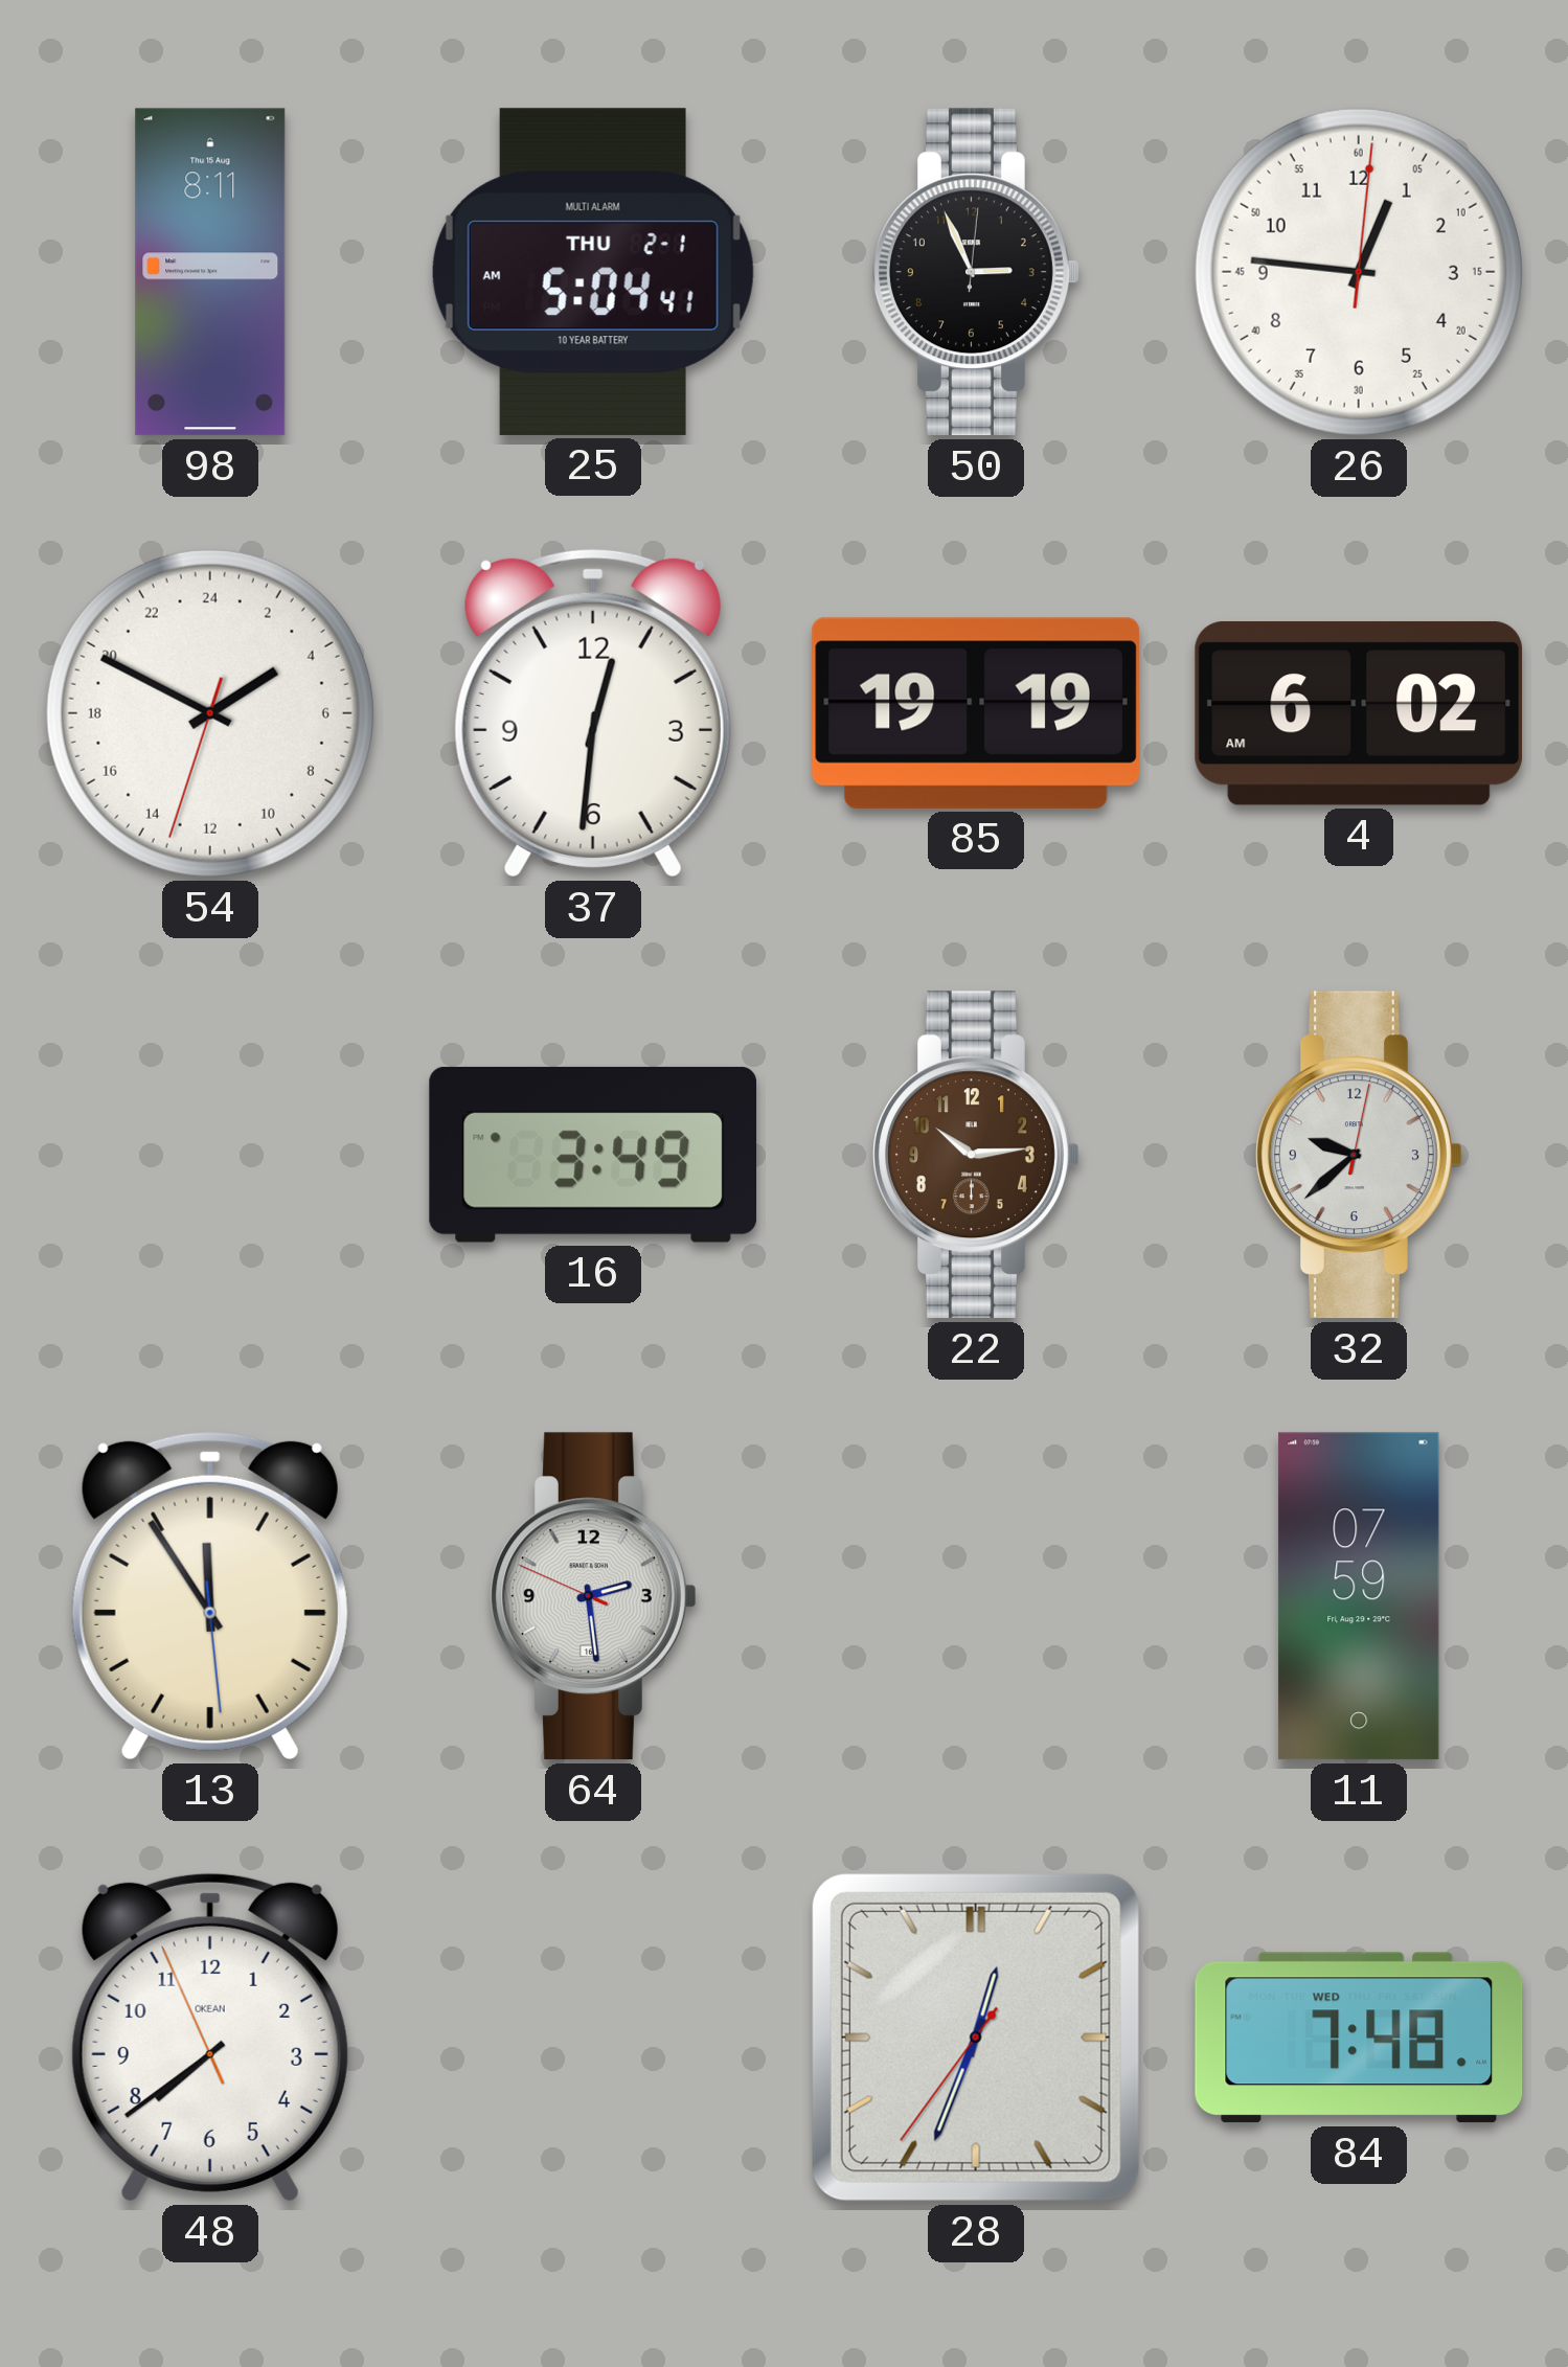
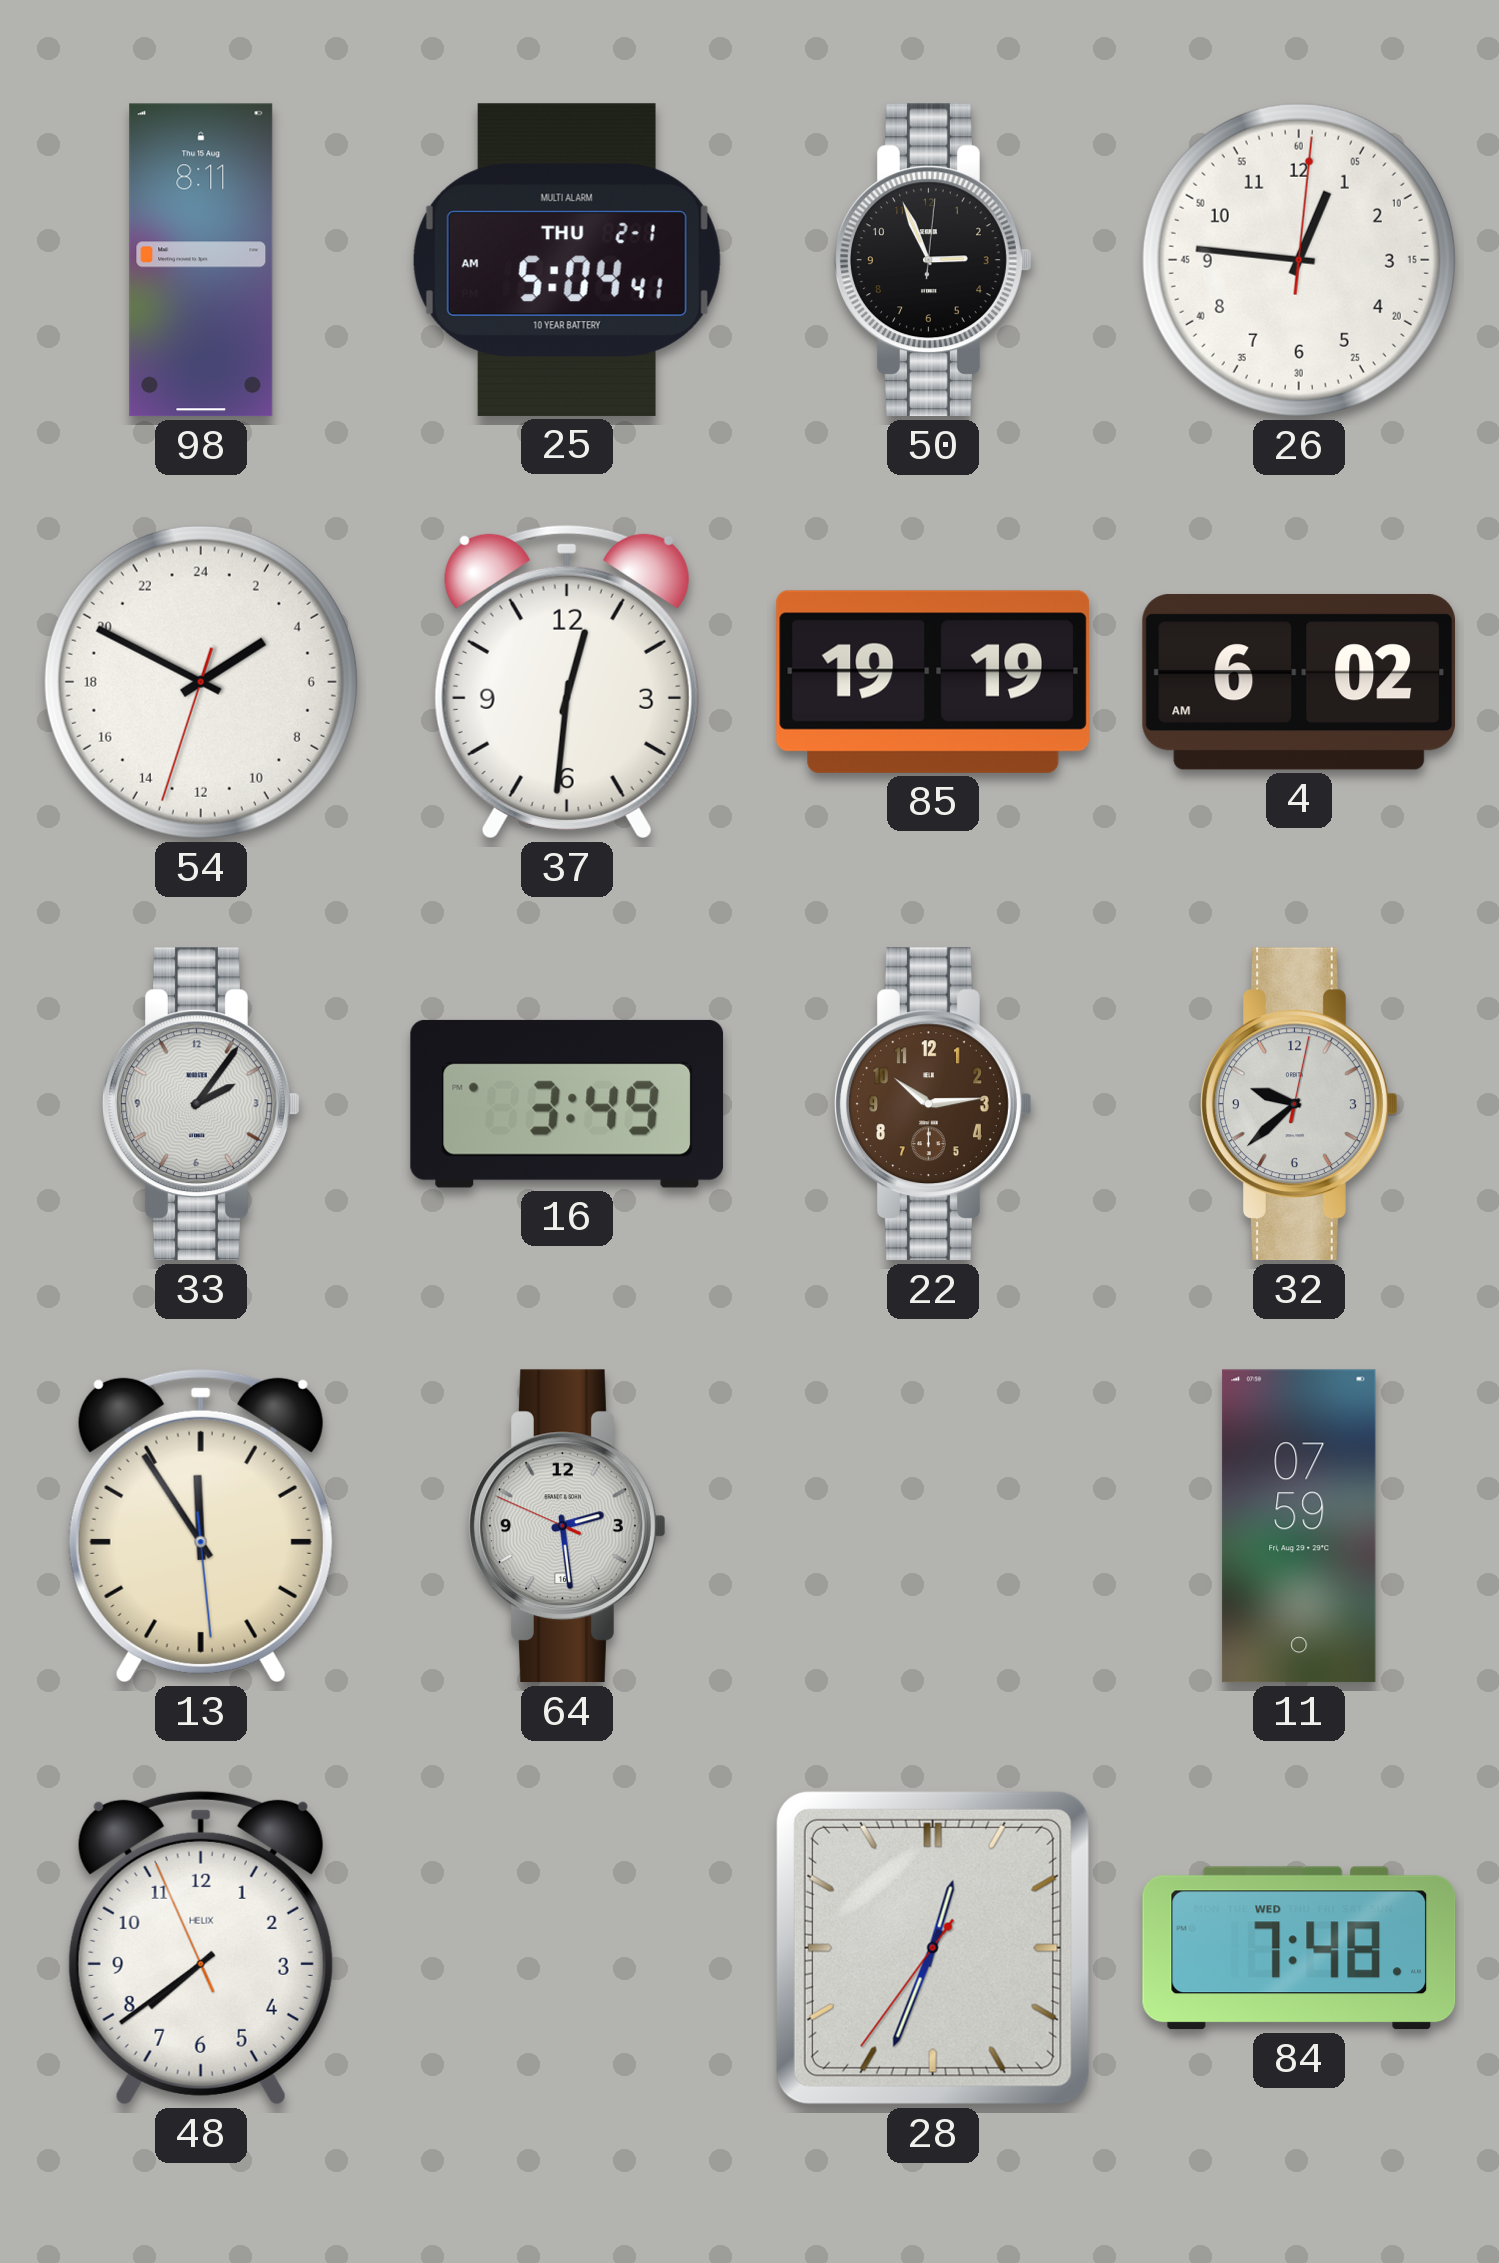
33: none -> 2:06
48 brand: OKEAN -> HELIX
